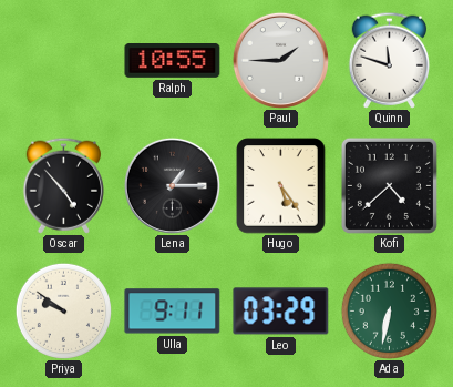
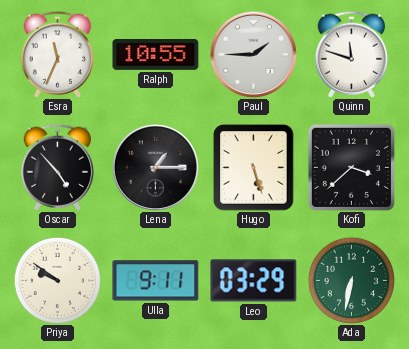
Esra: none -> 11:34
Hugo: 5:24 -> 5:27
Kofi: 4:38 -> 3:38
